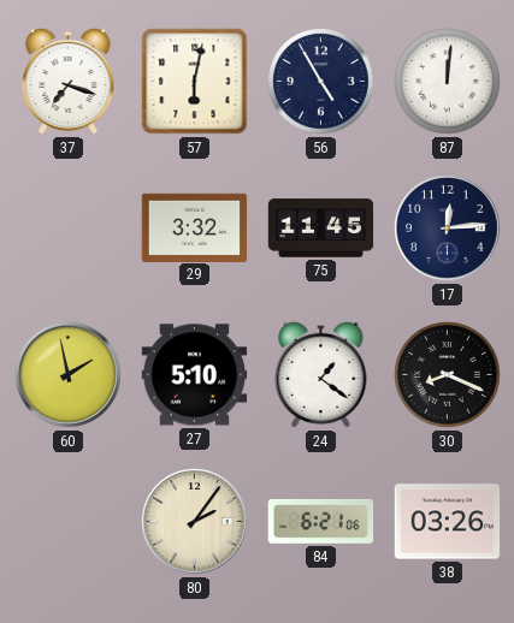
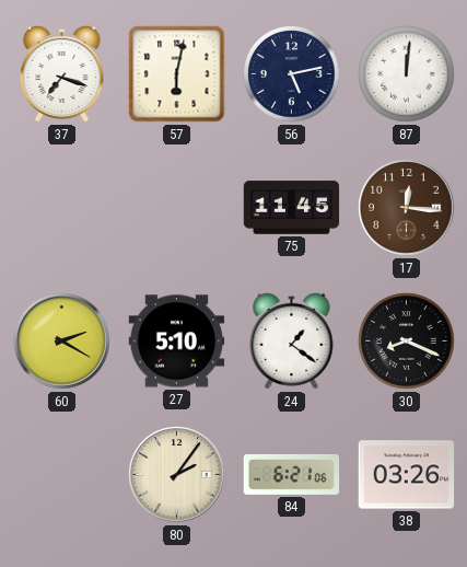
56: 4:55 -> 5:13
29: 3:32 -> none
17: 12:14 -> 12:16
17 dial: navy -> brown
60: 1:58 -> 2:20
